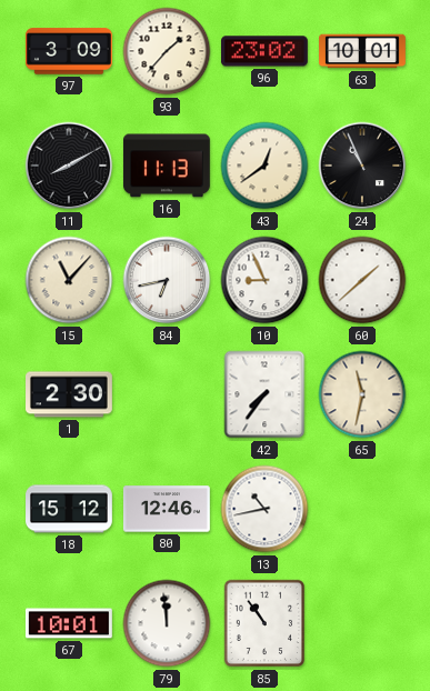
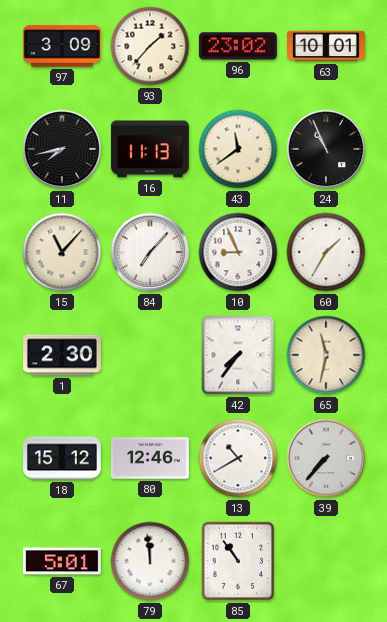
11: 8:10 -> 7:43
43: 12:39 -> 11:39
84: 6:43 -> 7:07
60: 1:38 -> 1:35
13: 10:43 -> 10:40
39: none -> 7:37
67: 10:01 -> 5:01
